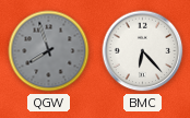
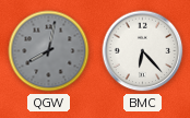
QGW: 7:57 -> 8:02
